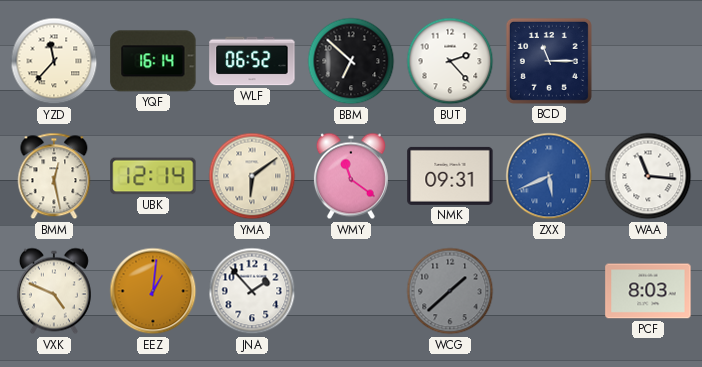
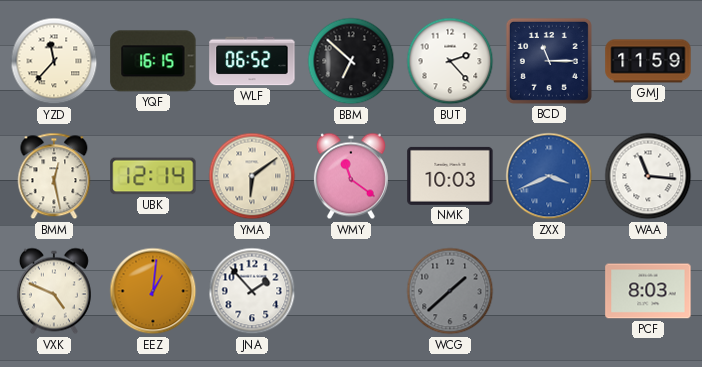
YQF: 16:14 -> 16:15
GMJ: none -> 11:59
NMK: 09:31 -> 10:03
ZXX: 5:41 -> 3:41
